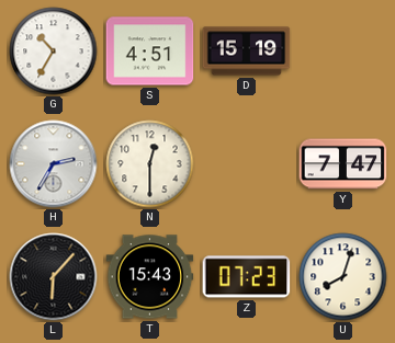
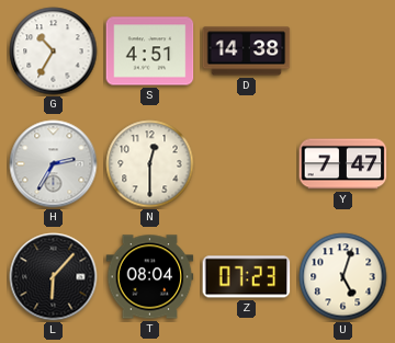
D: 15:19 -> 14:38
T: 15:43 -> 08:04
U: 8:03 -> 5:03
